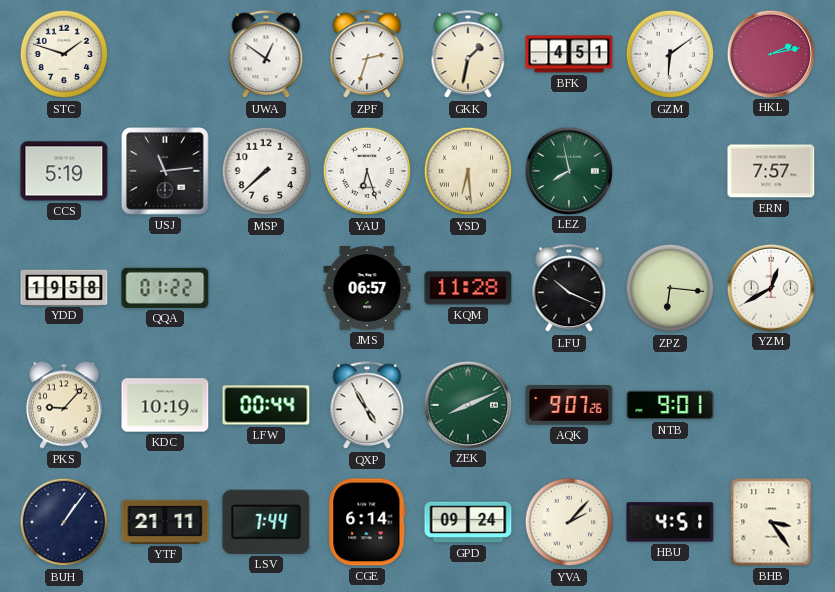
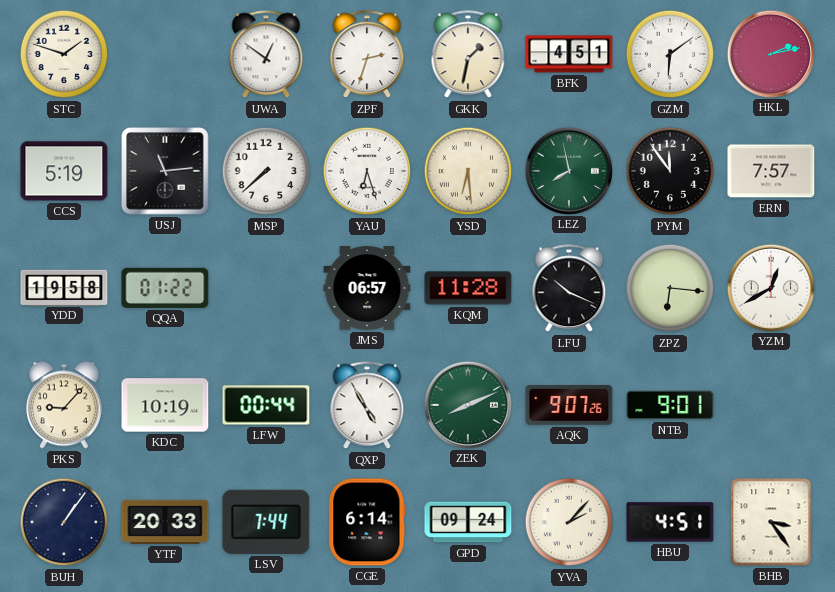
PYM: none -> 11:54
YTF: 21:11 -> 20:33
